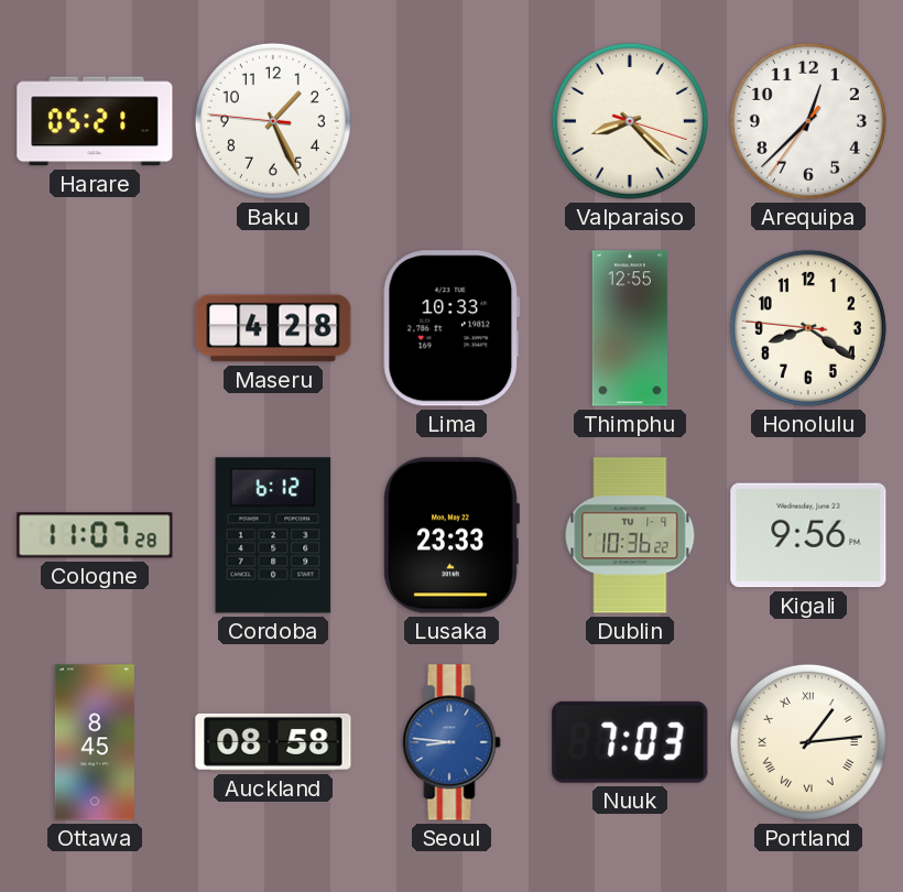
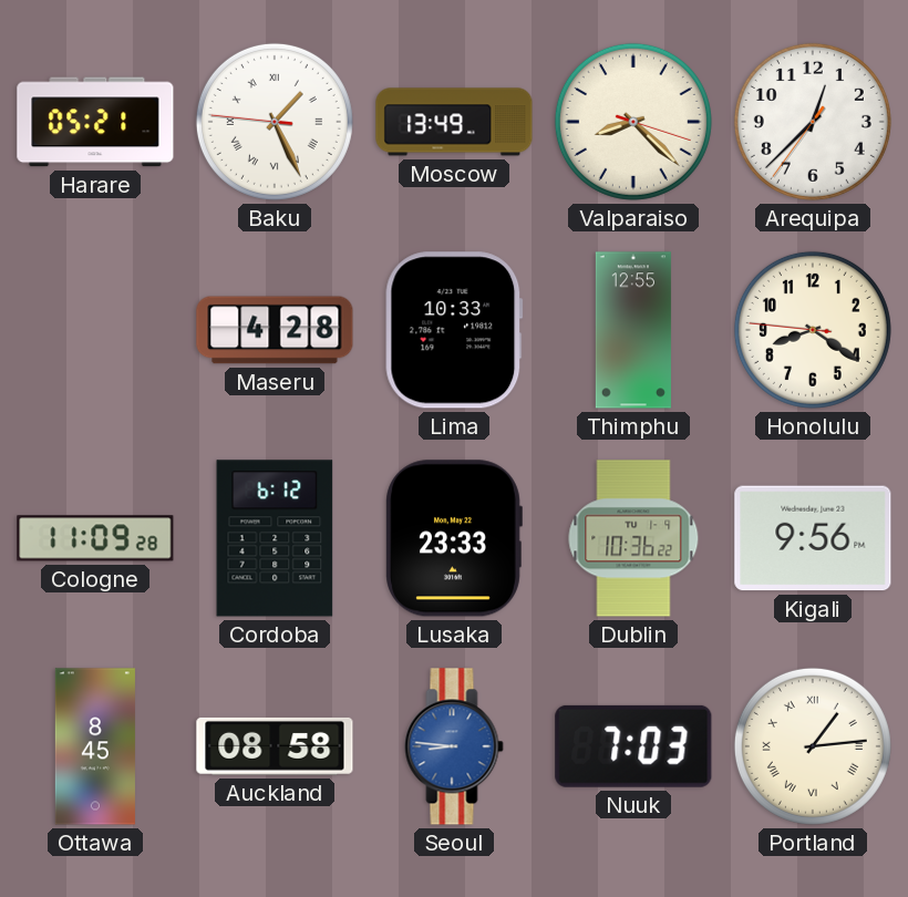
Baku numerals: Arabic -> Roman
Moscow: none -> 13:49
Cologne: 11:07 -> 11:09
